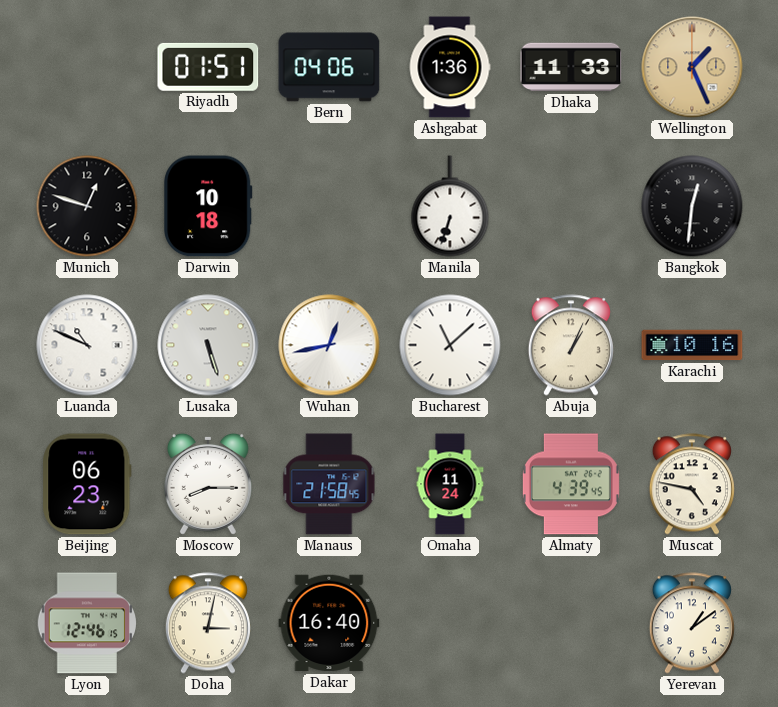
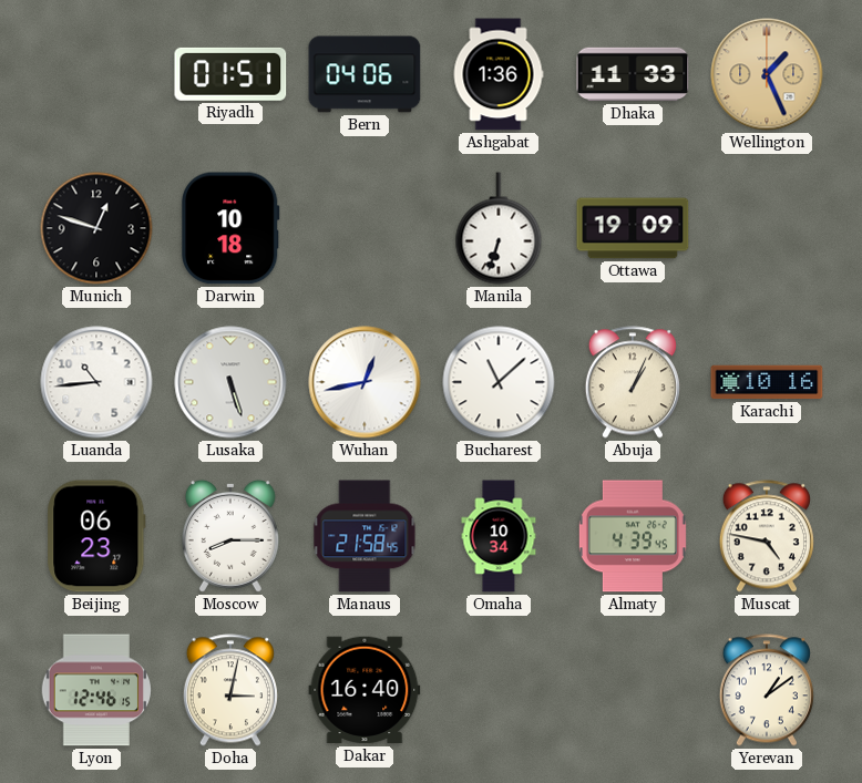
Ottawa: none -> 19:09
Bangkok: 12:31 -> none
Luanda: 10:49 -> 10:44
Omaha: 11:24 -> 10:34
